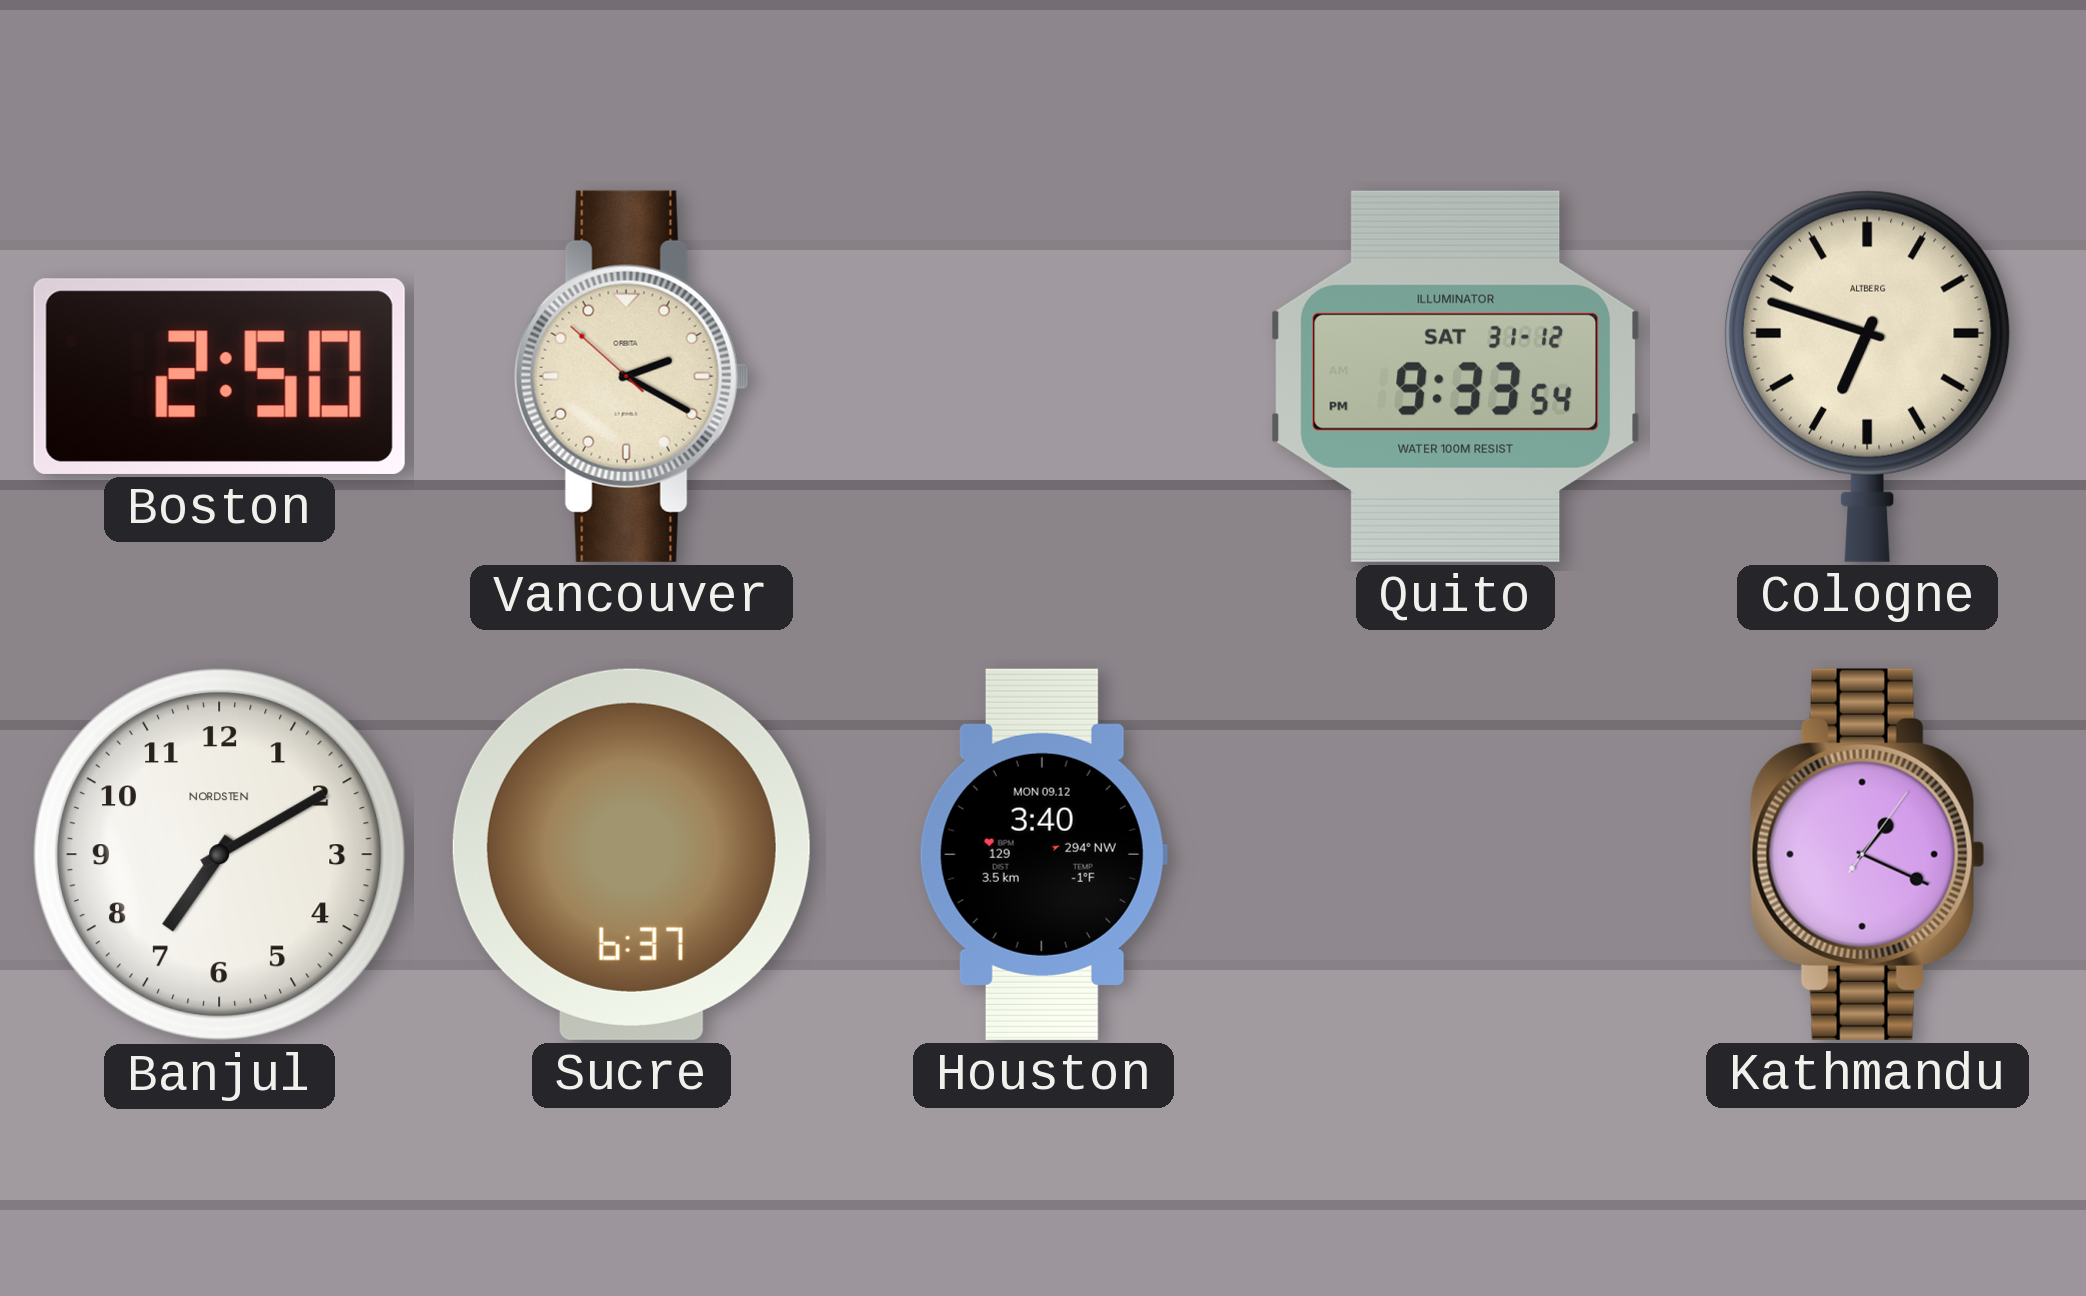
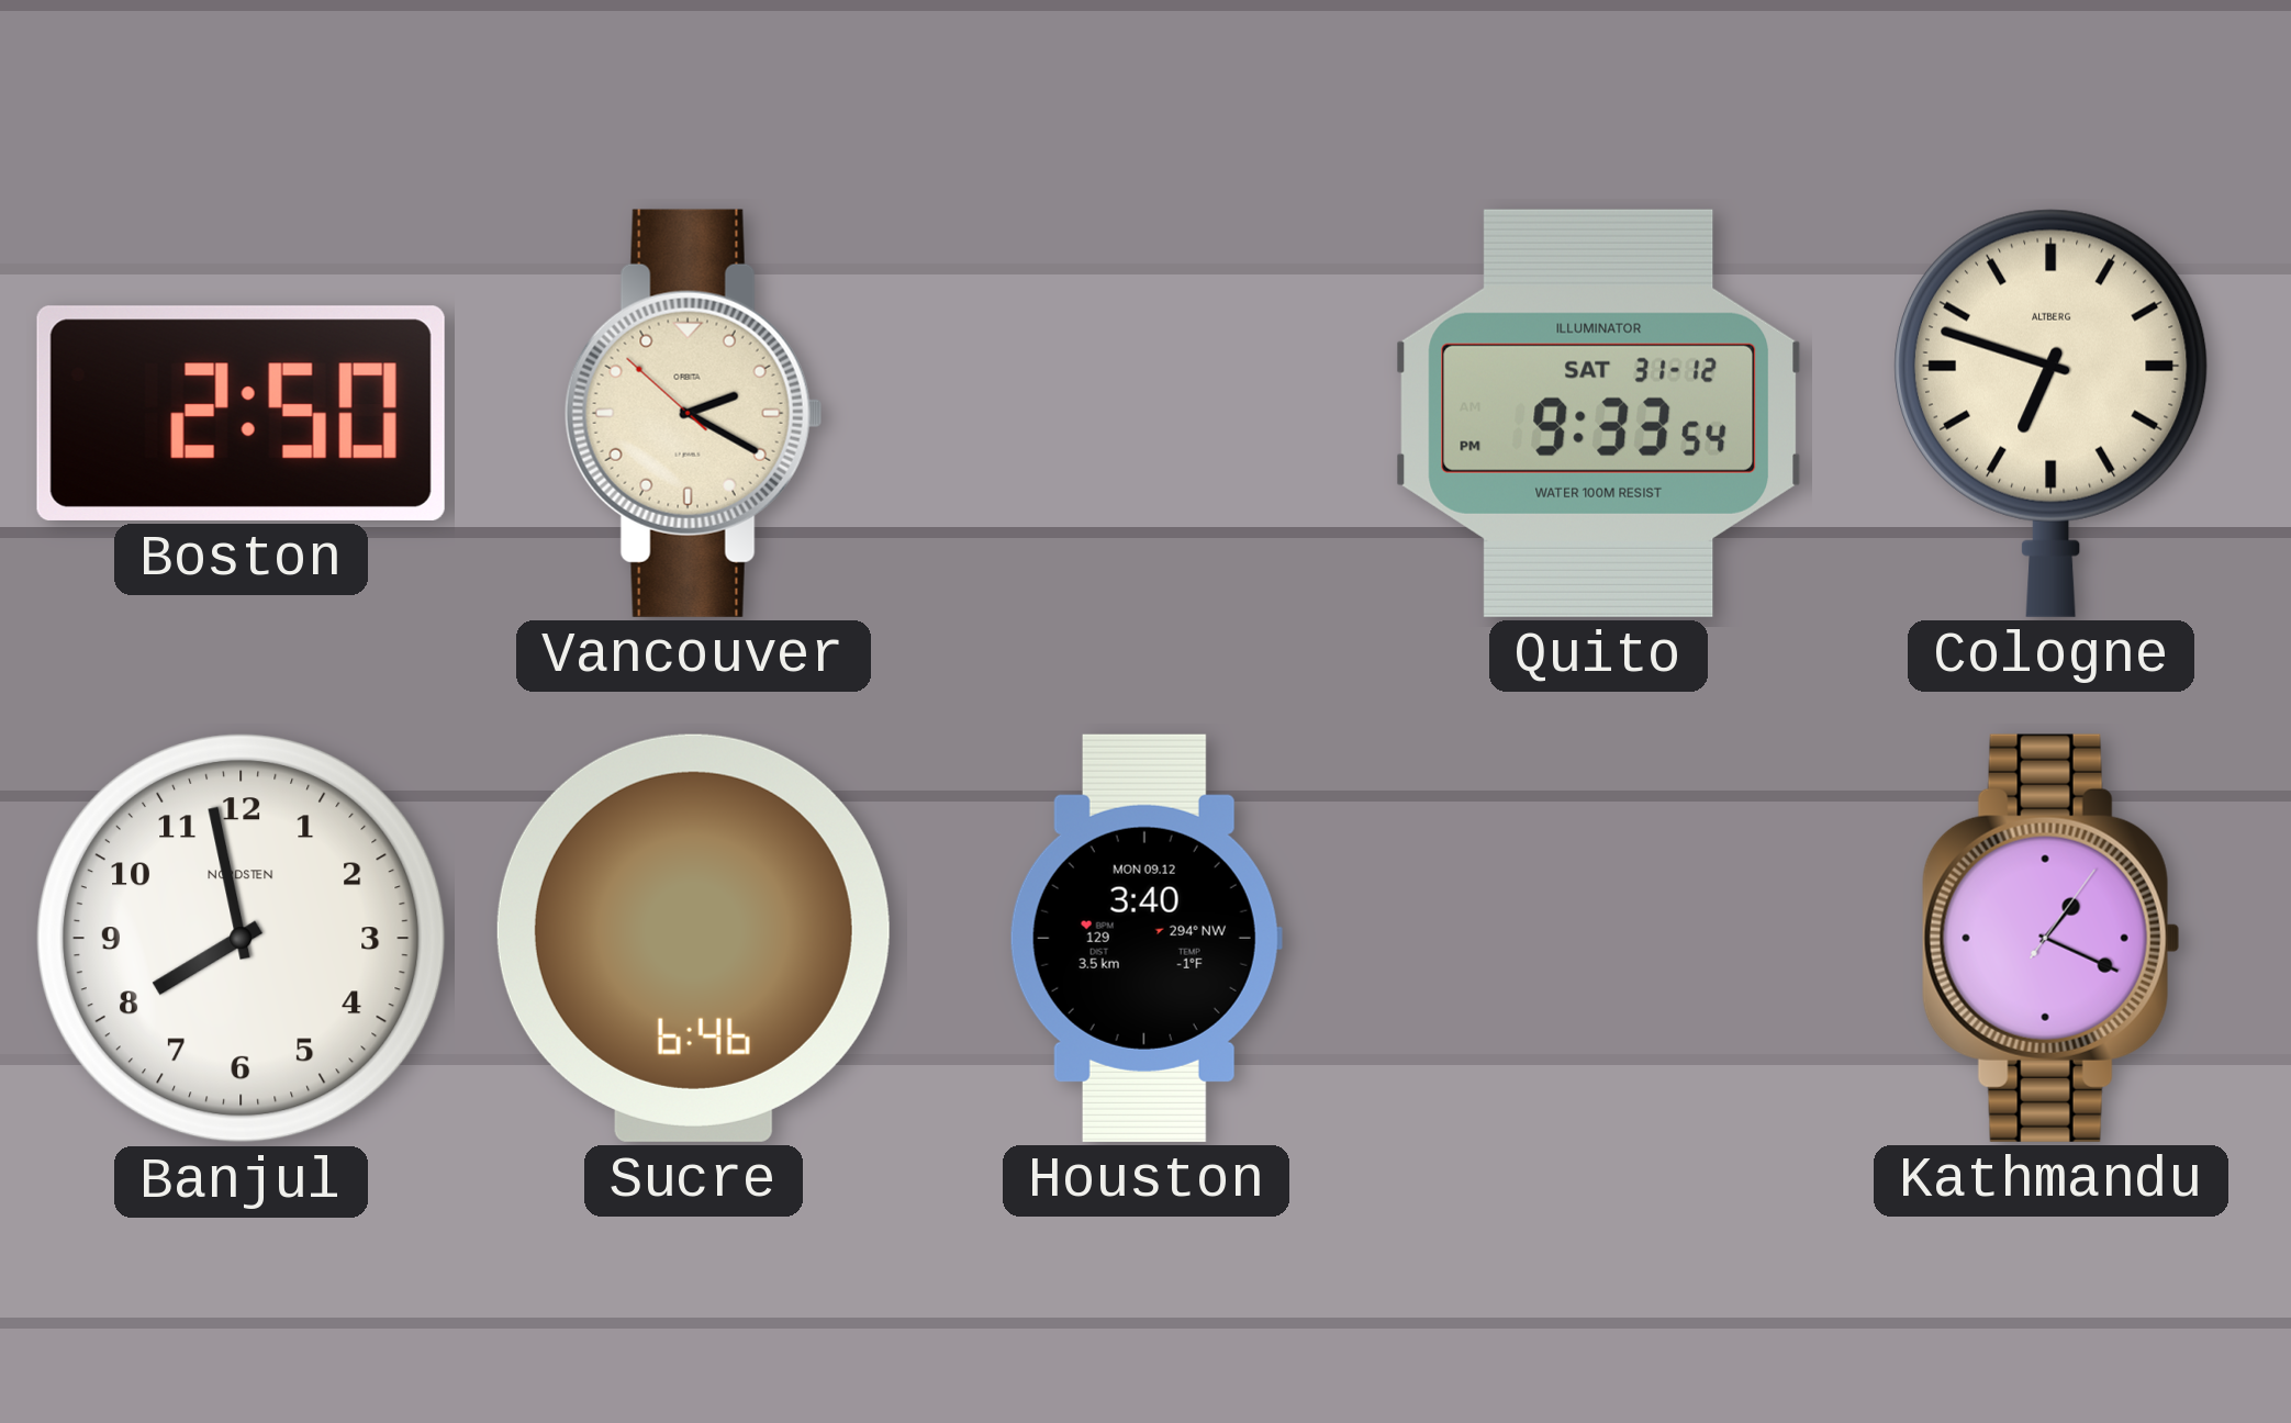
Banjul: 7:10 -> 7:58
Sucre: 6:37 -> 6:46
